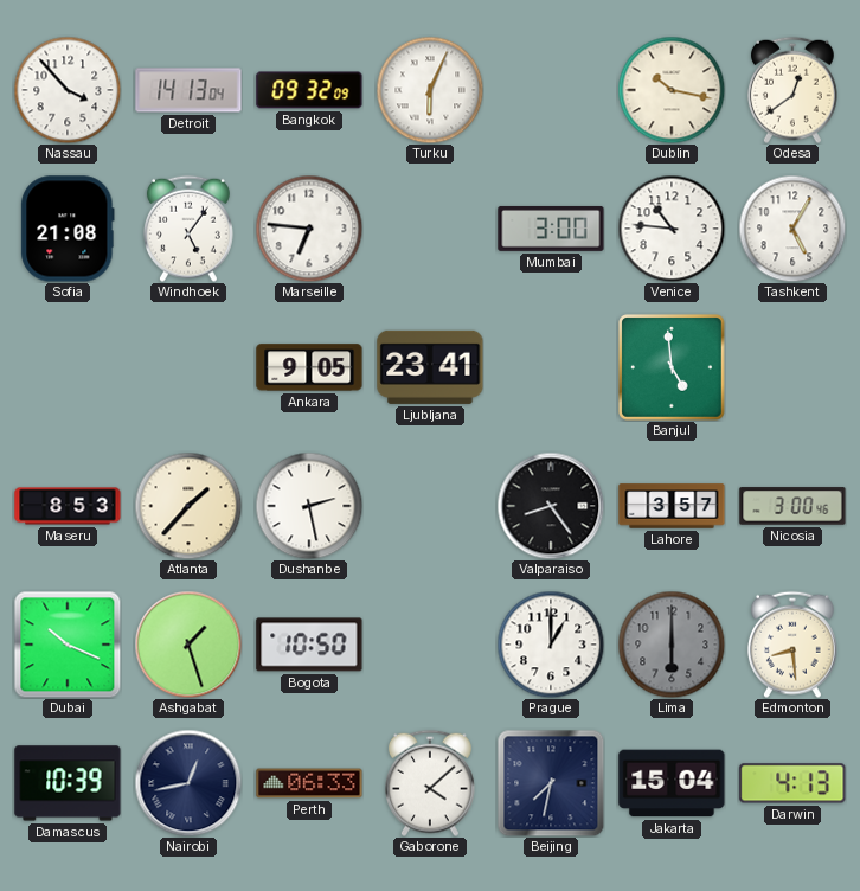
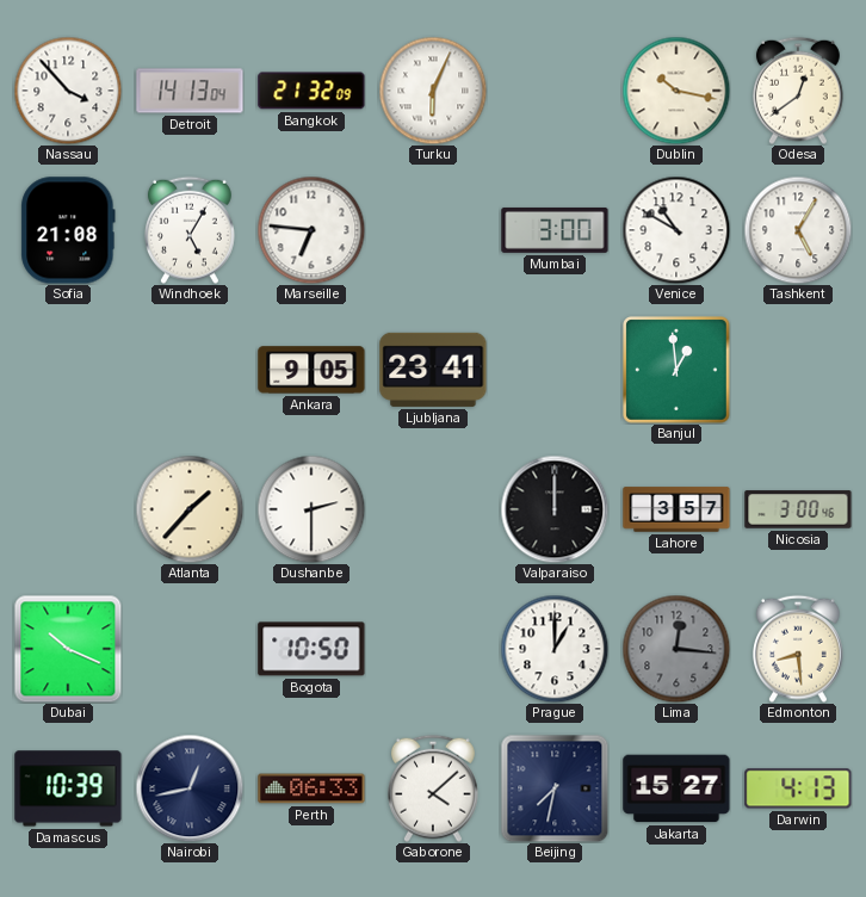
Bangkok: 09:32 -> 21:32
Windhoek: 5:06 -> 5:05
Venice: 10:46 -> 10:50
Banjul: 4:59 -> 12:59
Maseru: 8:53 -> none
Dushanbe: 2:28 -> 2:30
Valparaiso: 8:24 -> 12:00
Ashgabat: 1:27 -> none
Lima: 6:00 -> 12:16
Jakarta: 15:04 -> 15:27
